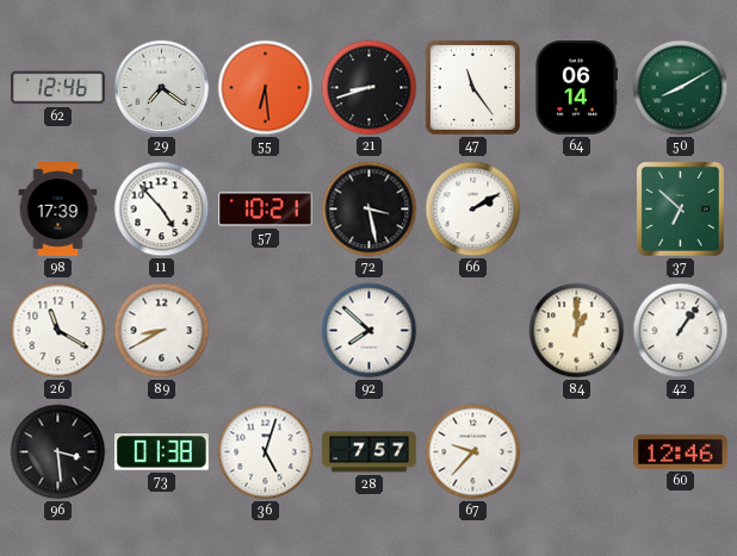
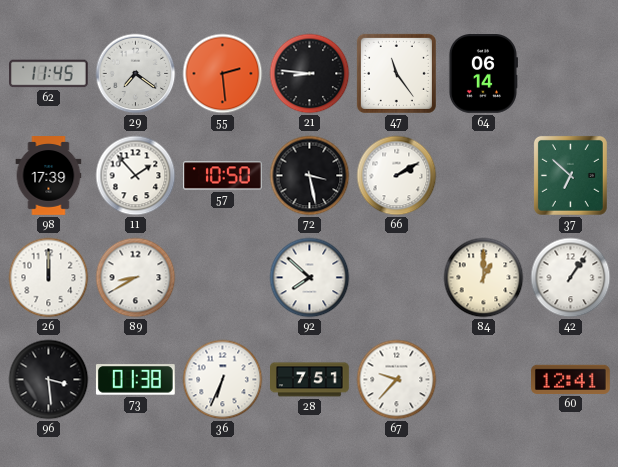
62: 12:46 -> 11:45
55: 6:29 -> 2:29
21: 8:42 -> 8:46
50: 8:10 -> none
11: 4:53 -> 1:53
57: 10:21 -> 10:50
26: 11:20 -> 12:00
36: 5:03 -> 6:34
28: 7:57 -> 7:51
60: 12:46 -> 12:41
